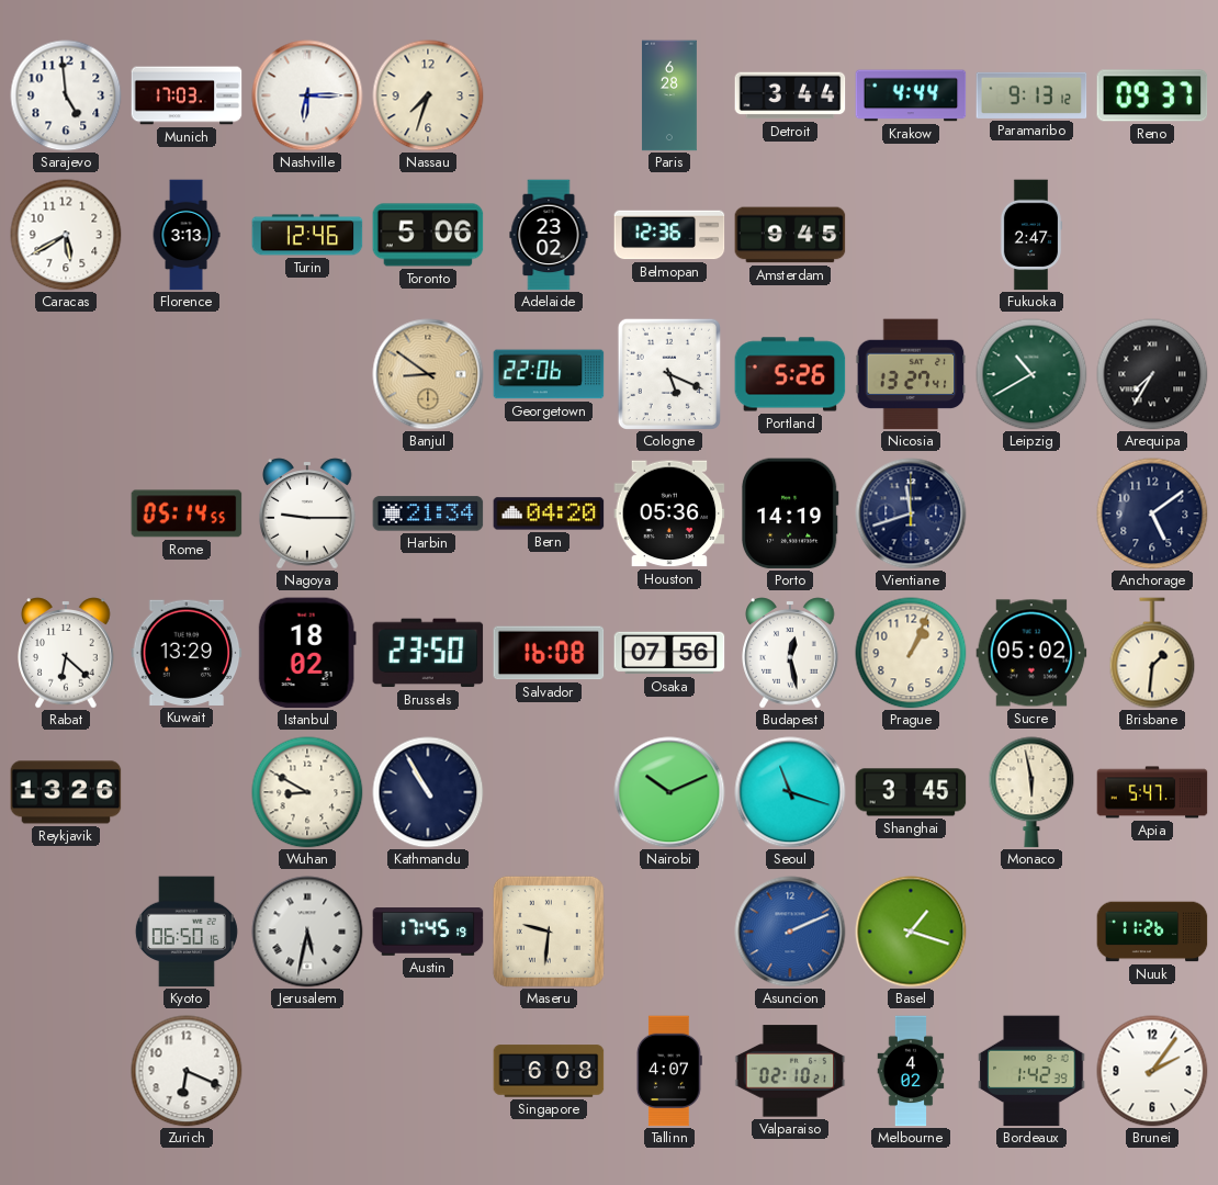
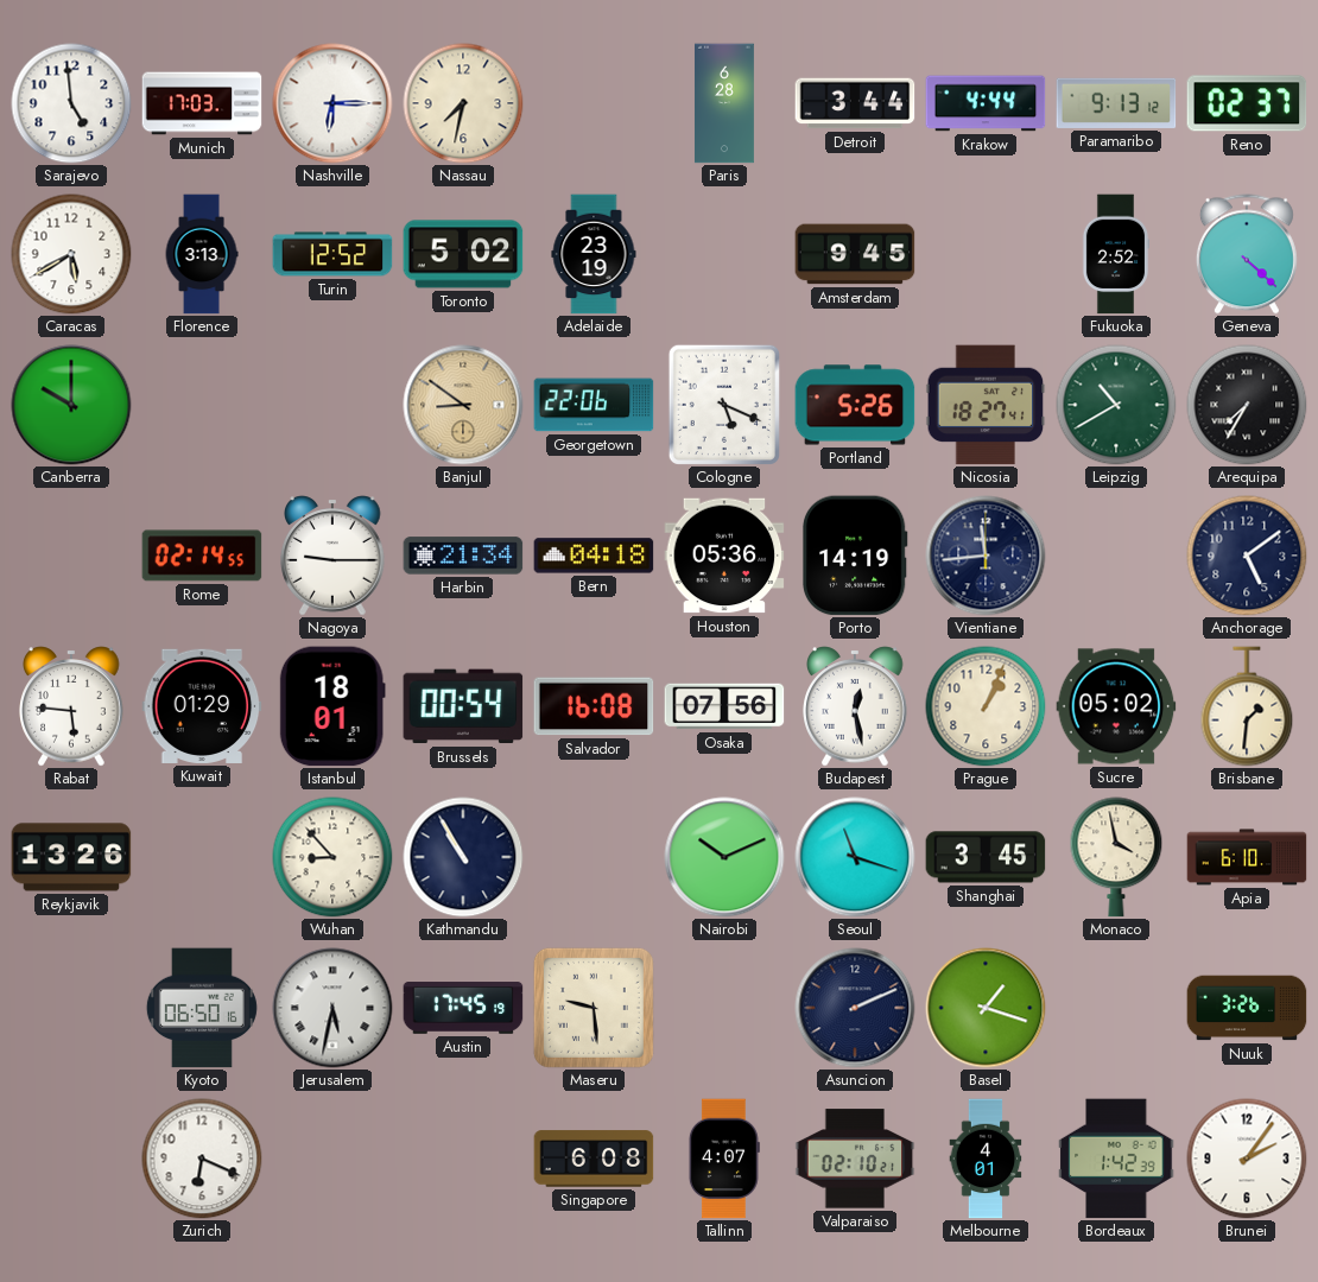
Nassau: 7:33 -> 7:32
Reno: 09:37 -> 02:37
Turin: 12:46 -> 12:52
Toronto: 5:06 -> 5:02
Adelaide: 23:02 -> 23:19
Belmopan: 12:36 -> none
Fukuoka: 2:47 -> 2:52
Geneva: none -> 4:22
Canberra: none -> 10:00
Nicosia: 13:27 -> 18:27
Rome: 05:14 -> 02:14
Bern: 04:20 -> 04:18
Vientiane: 11:42 -> 11:44
Rabat: 6:22 -> 5:46
Kuwait: 13:29 -> 01:29
Istanbul: 18:02 -> 18:01
Brussels: 23:50 -> 00:54
Wuhan: 8:50 -> 8:53
Monaco: 5:58 -> 3:58
Apia: 5:47 -> 6:10
Maseru: 9:31 -> 9:29
Asuncion dial: blue -> navy
Nuuk: 11:26 -> 3:26
Melbourne: 4:02 -> 4:01
